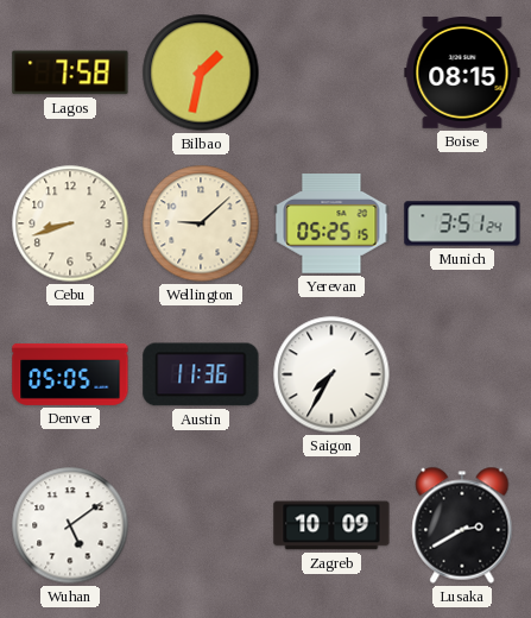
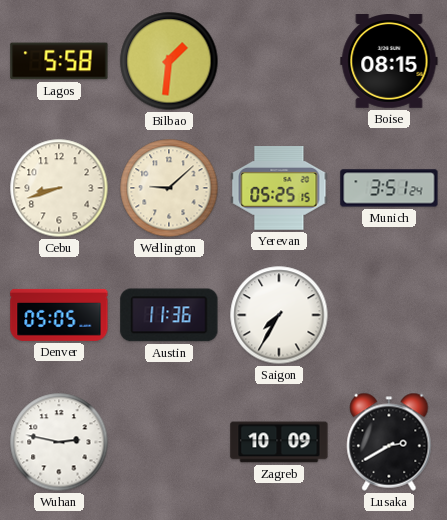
Lagos: 7:58 -> 5:58
Bilbao: 1:32 -> 1:31
Wuhan: 5:09 -> 2:47
